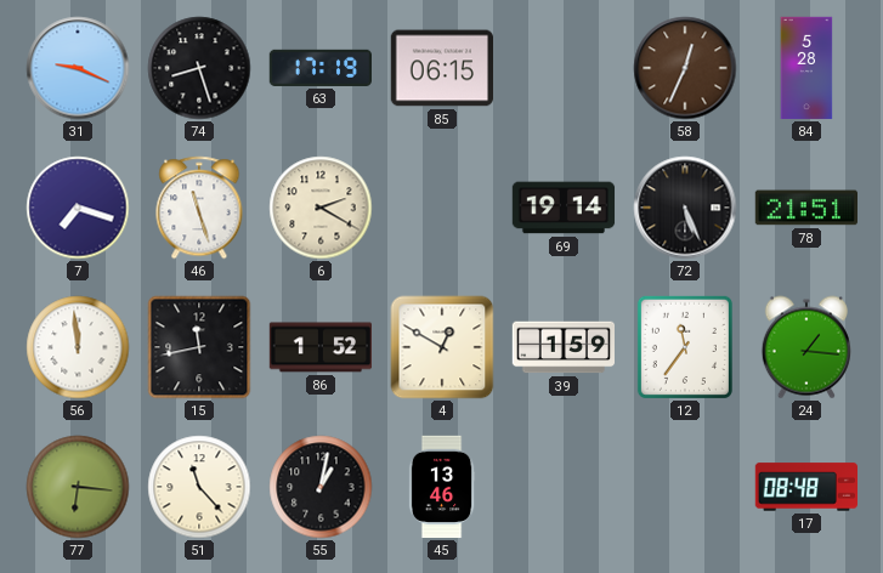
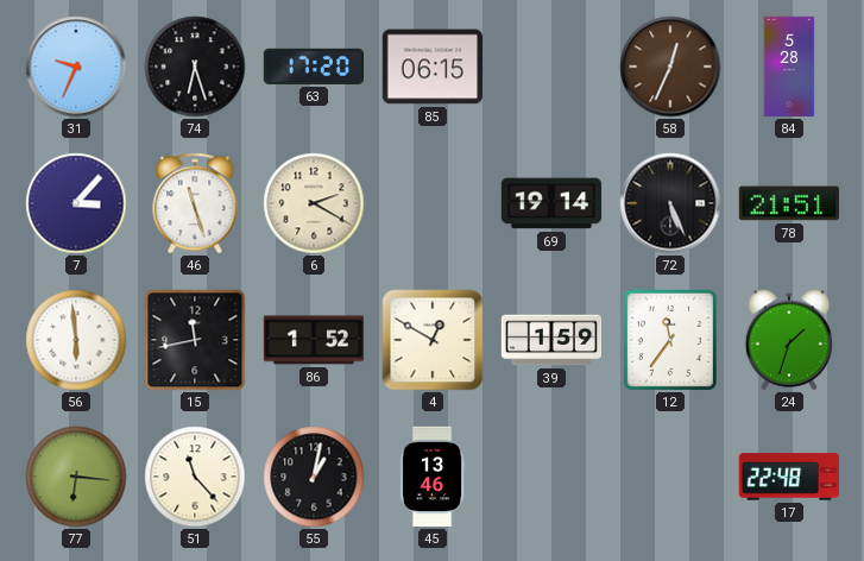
31: 9:19 -> 9:34
74: 8:27 -> 6:27
63: 17:19 -> 17:20
7: 7:18 -> 3:07
56: 11:59 -> 5:59
24: 1:16 -> 1:33
17: 08:48 -> 22:48
